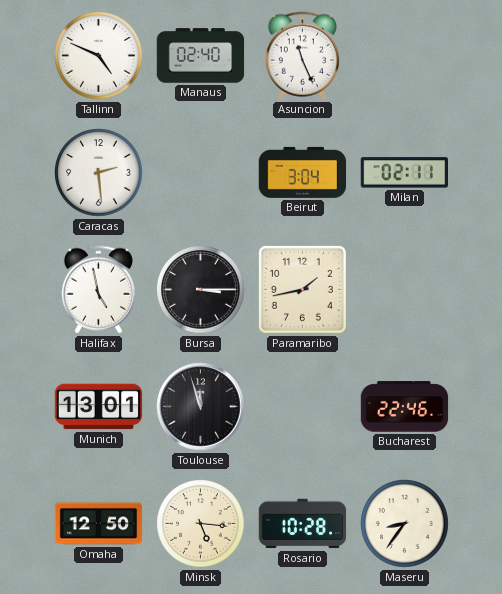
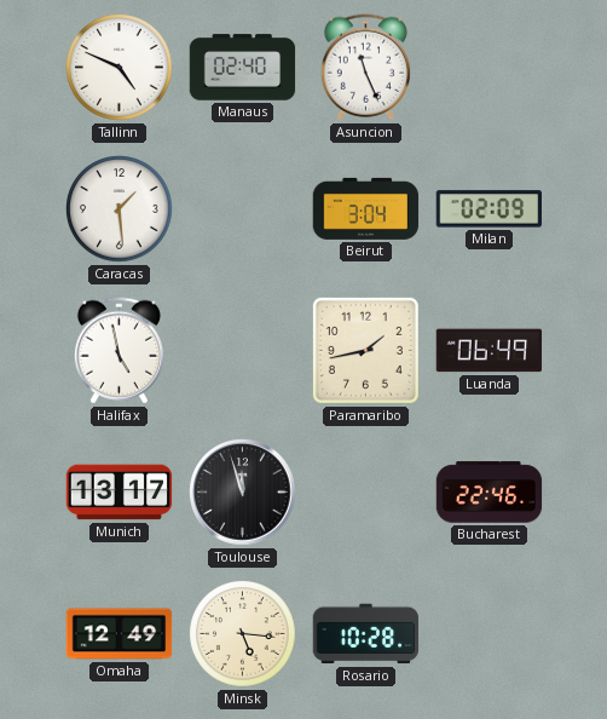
Caracas: 2:29 -> 1:29
Milan: 02:11 -> 02:09
Bursa: 3:15 -> none
Luanda: none -> 06:49
Munich: 13:01 -> 13:17
Omaha: 12:50 -> 12:49
Maseru: 8:36 -> none
